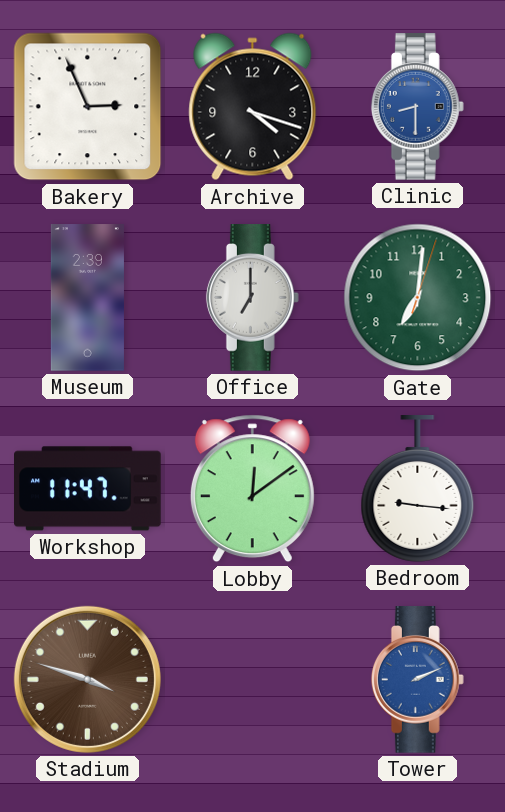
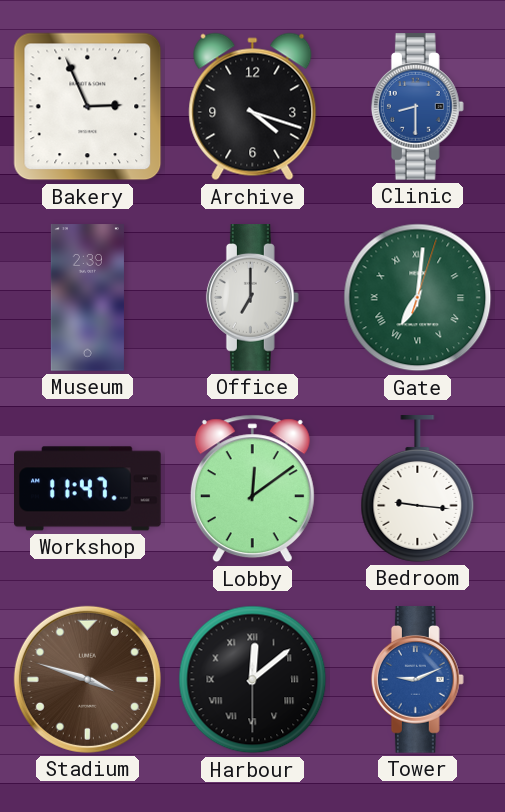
Gate numerals: Arabic -> Roman
Harbour: none -> 12:08
Tower: 2:11 -> 9:11
